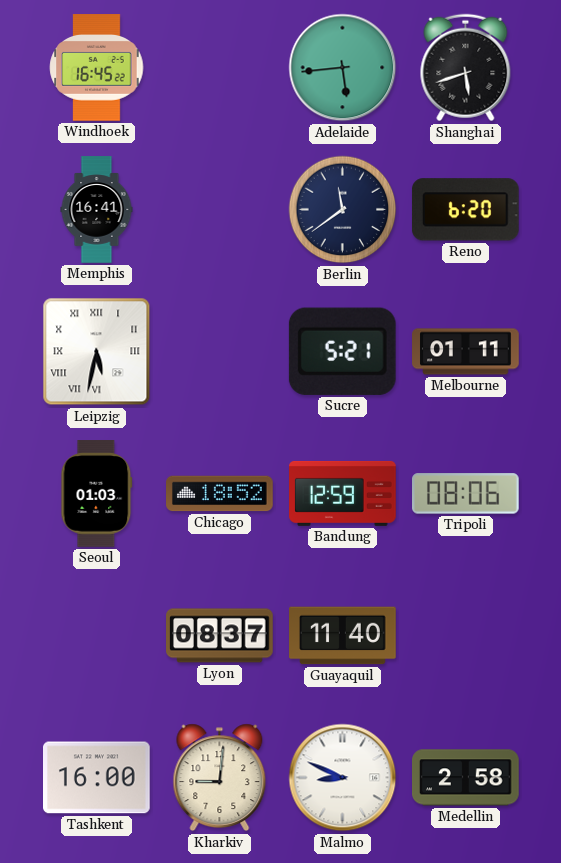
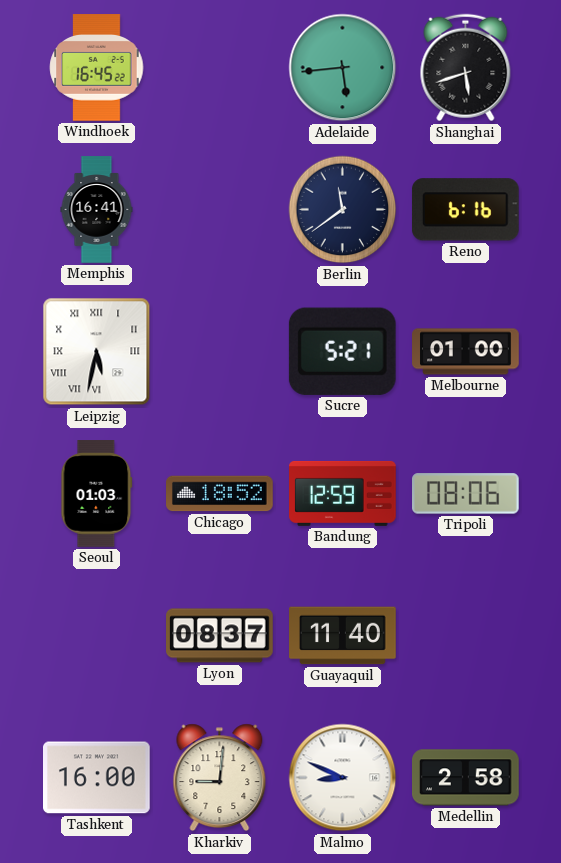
Reno: 6:20 -> 6:16
Melbourne: 01:11 -> 01:00
